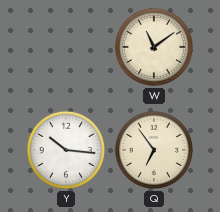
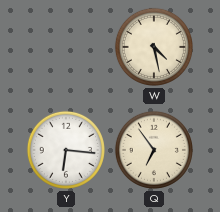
W: 11:09 -> 4:28
Y: 10:16 -> 6:16
